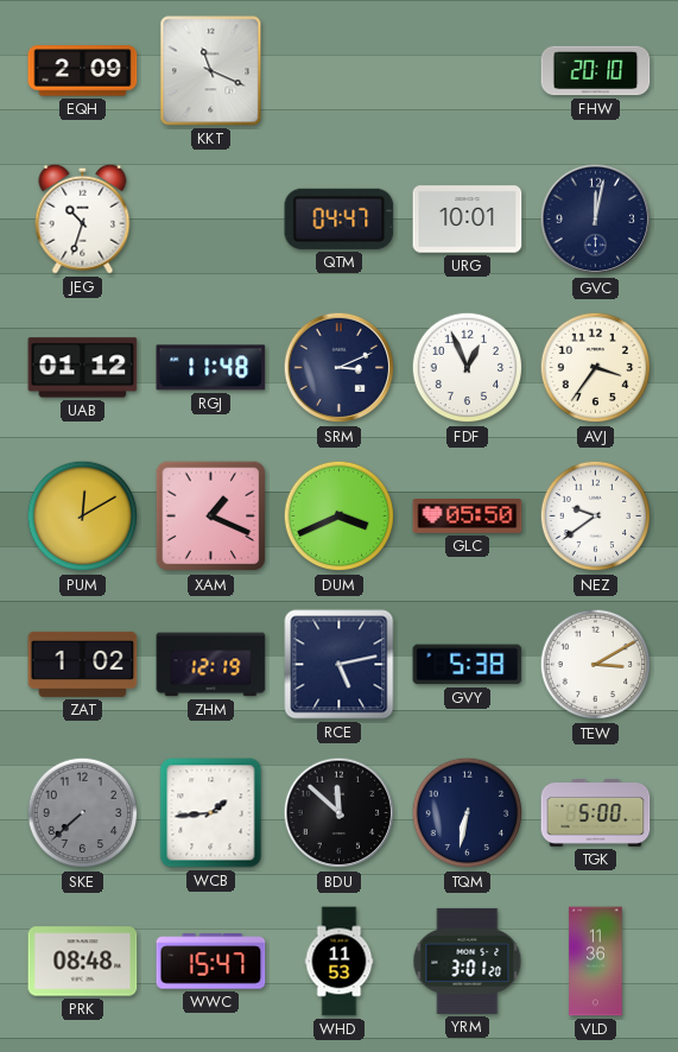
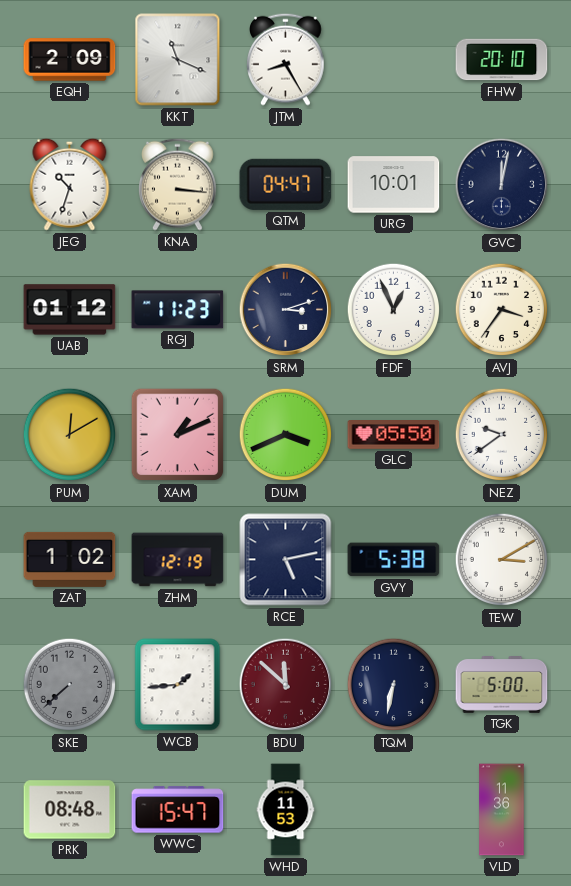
JTM: none -> 8:25
KNA: none -> 3:16
RGJ: 11:48 -> 11:23
SRM: 3:11 -> 3:12
XAM: 1:19 -> 1:11
BDU dial: black -> burgundy
YRM: 3:01 -> none
